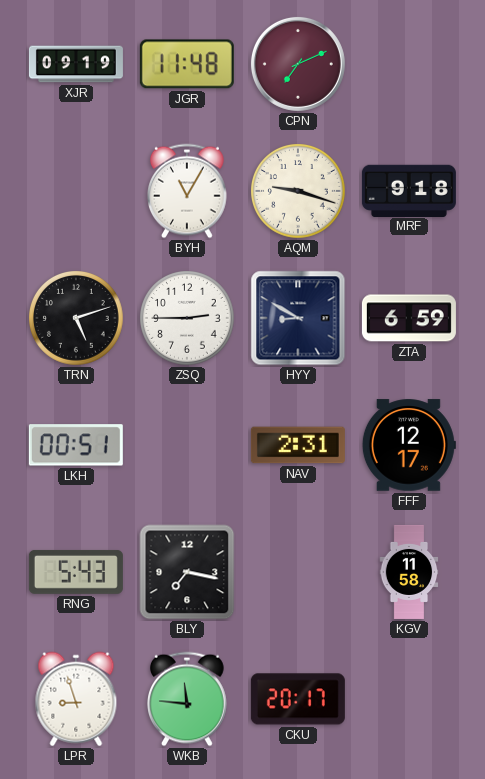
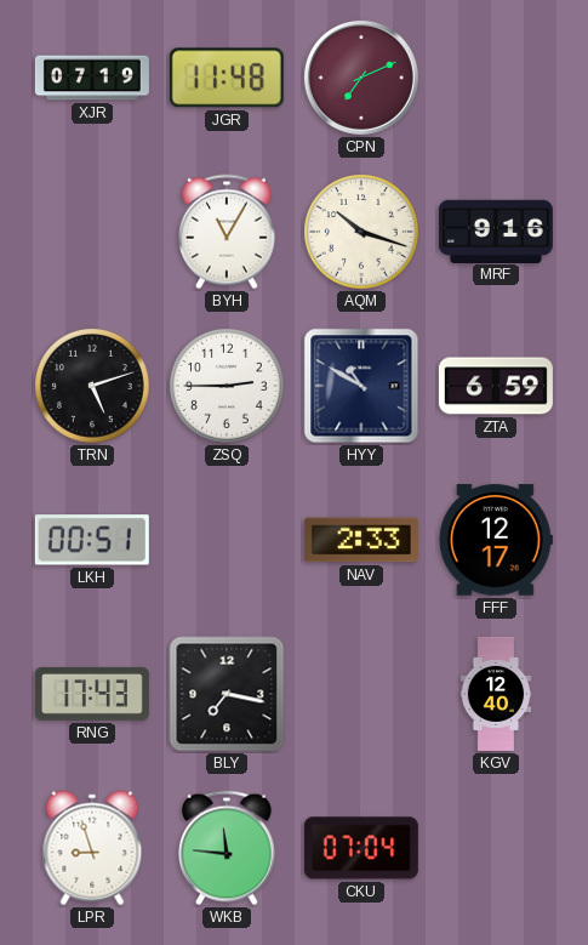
XJR: 09:19 -> 07:19
AQM: 9:18 -> 10:18
MRF: 9:18 -> 9:16
HYY: 8:50 -> 10:50
NAV: 2:31 -> 2:33
RNG: 5:43 -> 17:43
KGV: 11:58 -> 12:40
CKU: 20:17 -> 07:04
